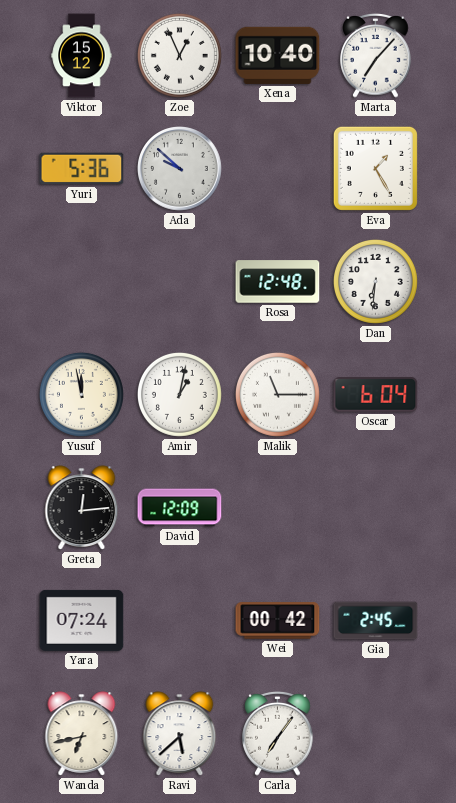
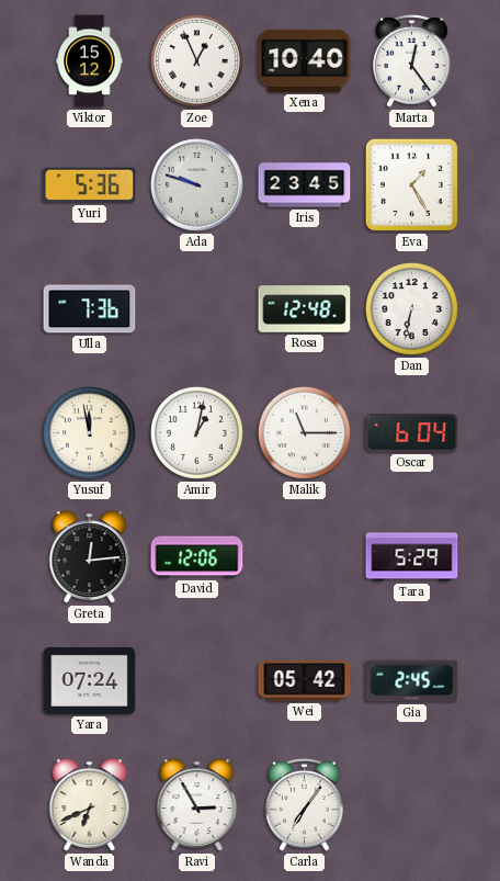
Marta: 7:07 -> 12:24
Ada: 9:52 -> 9:48
Iris: none -> 23:45
Ulla: none -> 7:36
Dan: 6:31 -> 6:32
David: 12:09 -> 12:06
Tara: none -> 5:29
Wei: 00:42 -> 05:42
Wanda: 6:43 -> 6:41
Ravi: 5:38 -> 2:55
